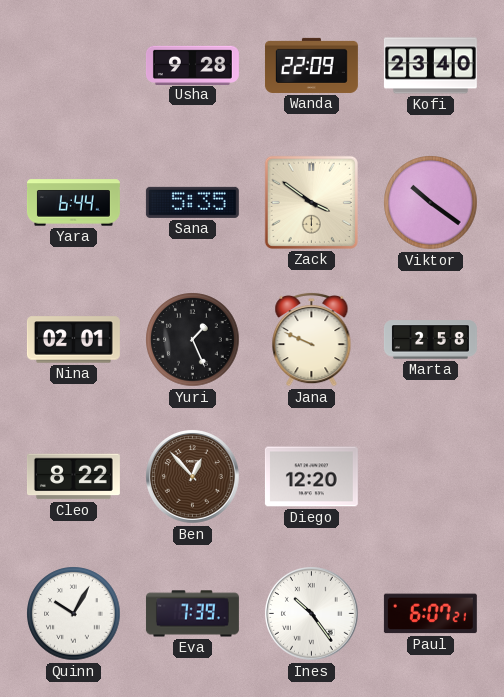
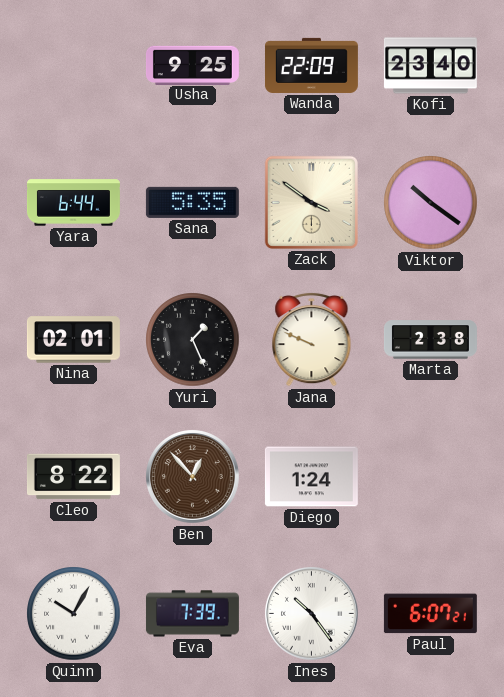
Usha: 9:28 -> 9:25
Marta: 2:58 -> 2:38
Diego: 12:20 -> 1:24
